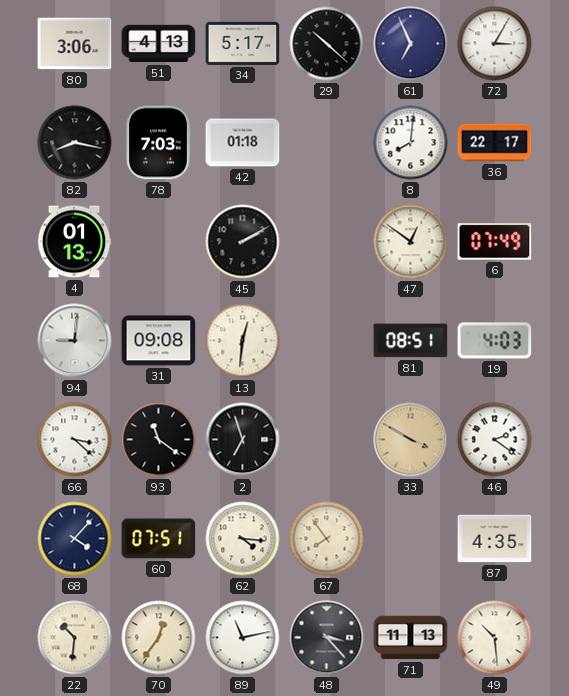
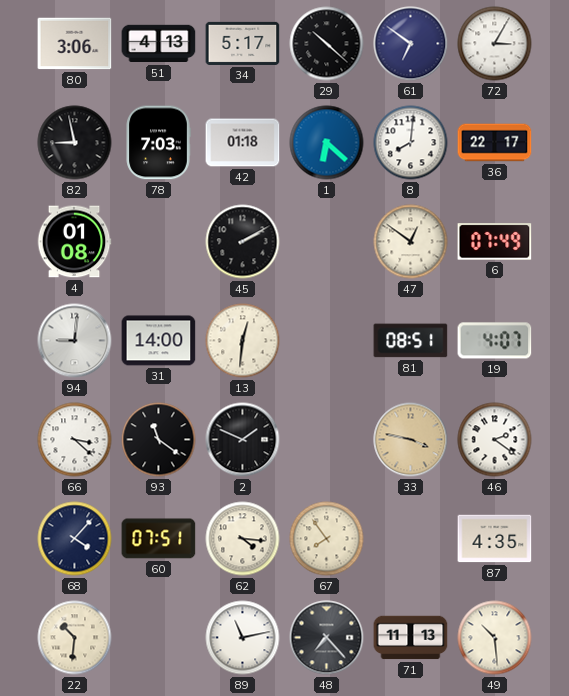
61: 6:56 -> 6:51
82: 8:17 -> 8:58
1: none -> 6:22
4: 01:13 -> 01:08
31: 09:08 -> 14:00
19: 4:03 -> 4:07
2: 6:57 -> 1:49
33: 3:50 -> 3:47
70: 12:36 -> none
48: 3:23 -> 7:23
